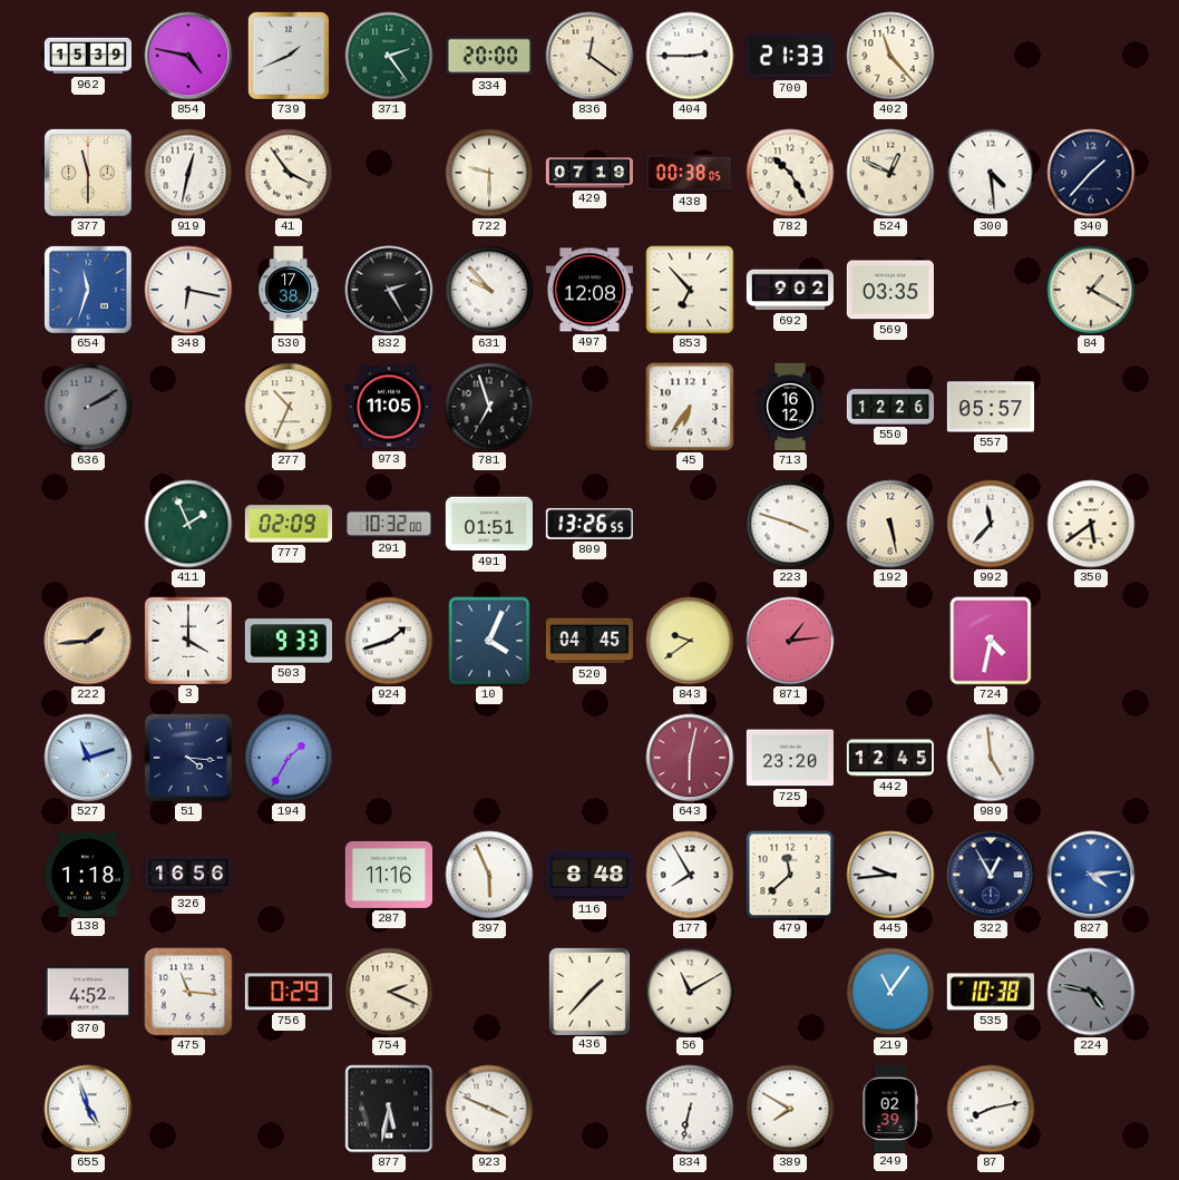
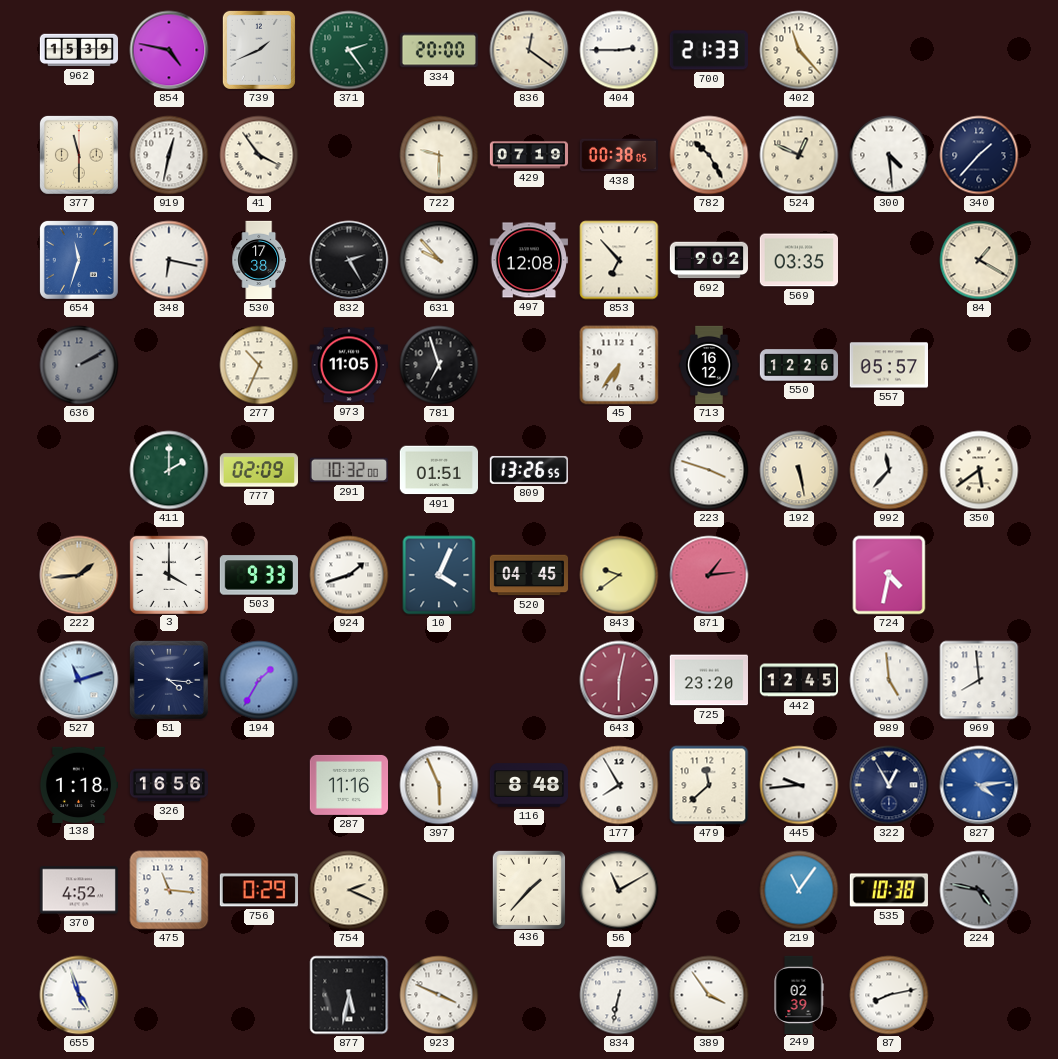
411: 1:56 -> 2:00
969: none -> 7:59
389: 7:50 -> 3:54
